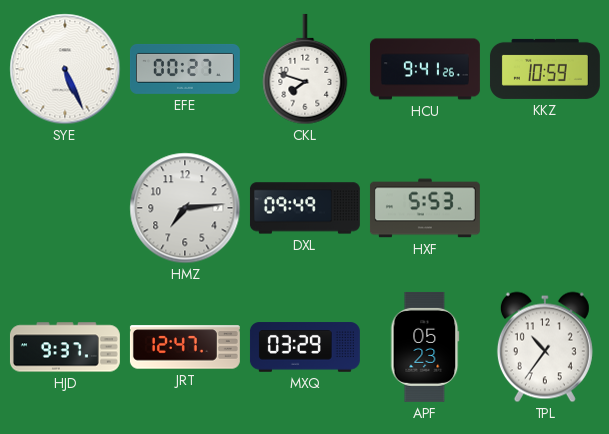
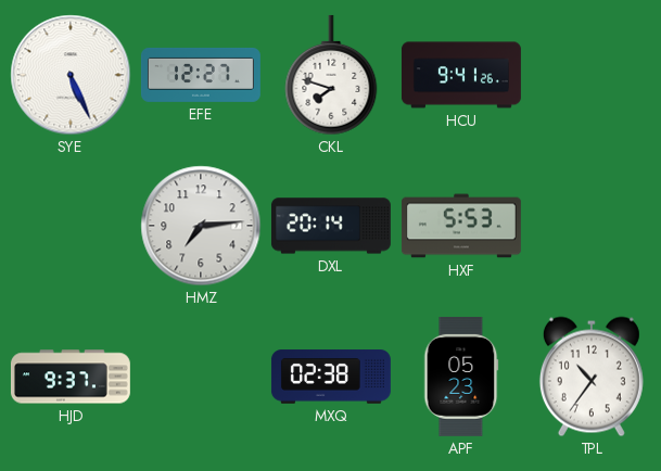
EFE: 00:27 -> 12:27
KKZ: 10:59 -> none
DXL: 09:49 -> 20:14
JRT: 12:47 -> none
MXQ: 03:29 -> 02:38
